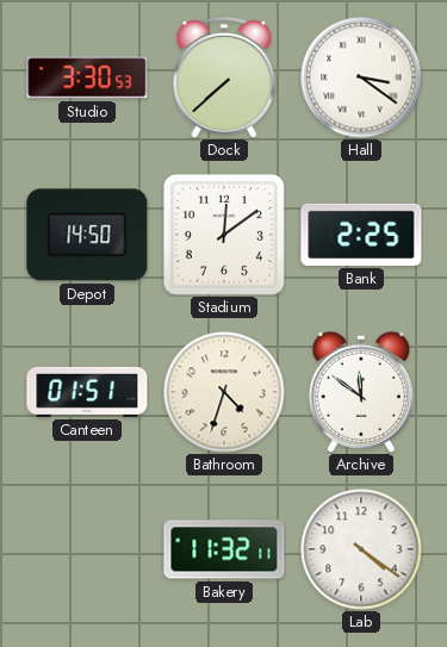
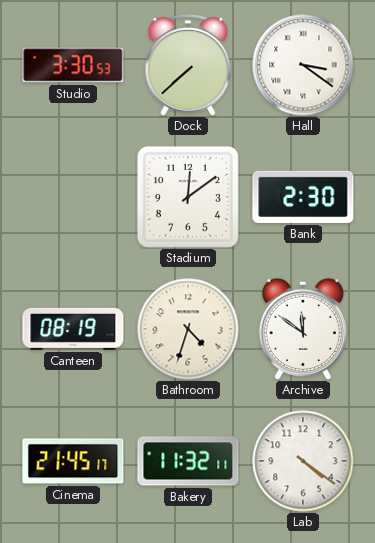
Depot: 14:50 -> none
Bank: 2:25 -> 2:30
Canteen: 01:51 -> 08:19
Cinema: none -> 21:45
